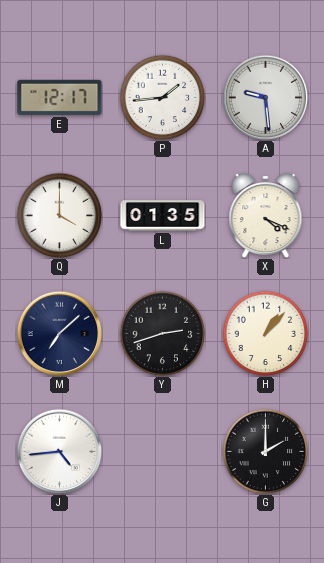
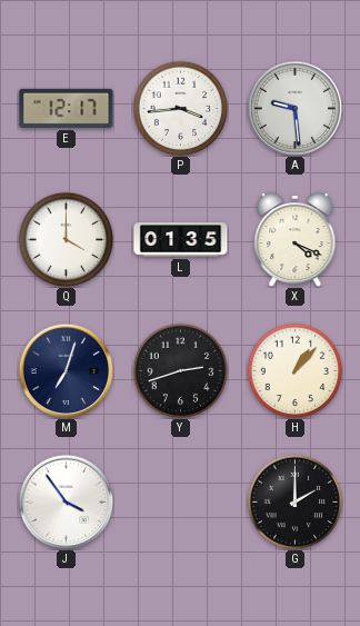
P: 1:44 -> 3:44
M: 7:08 -> 7:03
J: 4:44 -> 3:54
